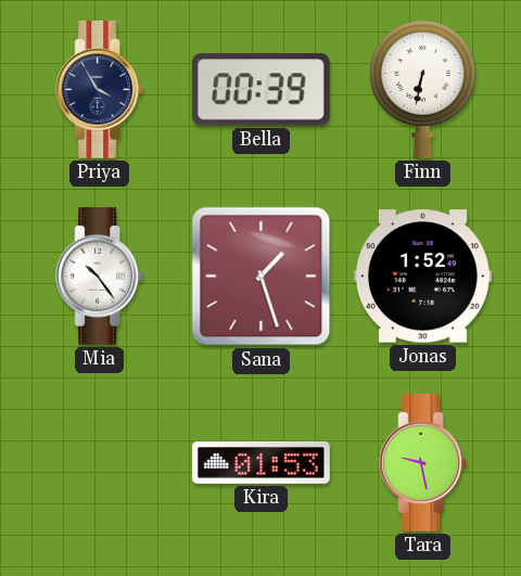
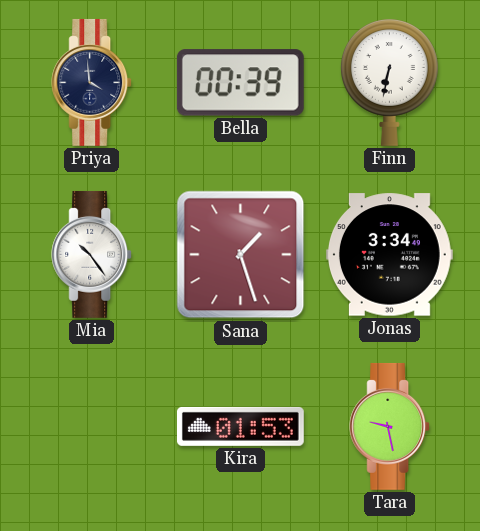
Priya: 3:55 -> 3:59
Jonas: 1:52 -> 3:34
